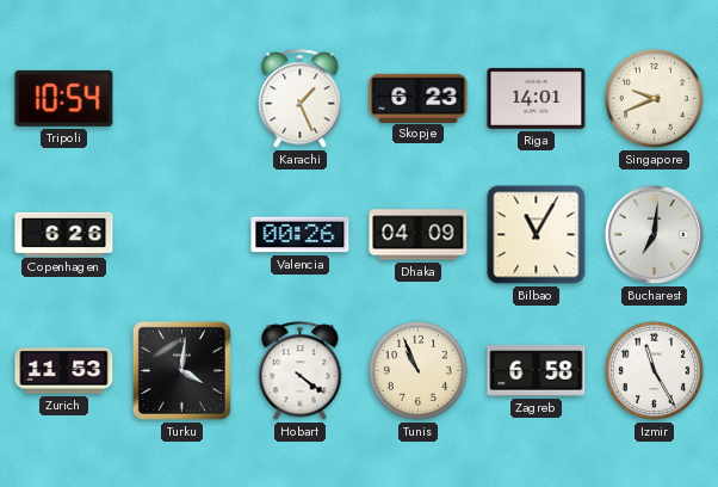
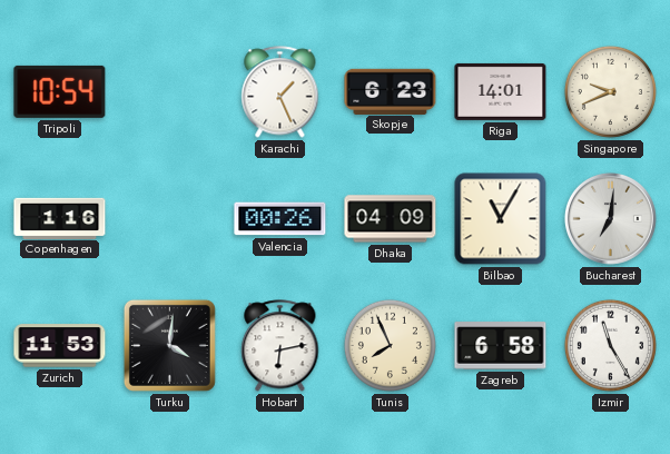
Copenhagen: 6:26 -> 1:16
Hobart: 4:21 -> 6:13
Tunis: 10:56 -> 7:56
